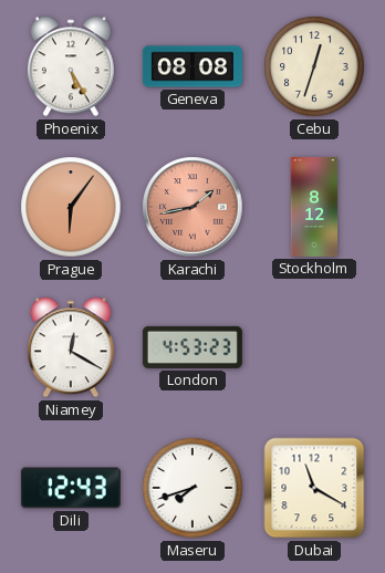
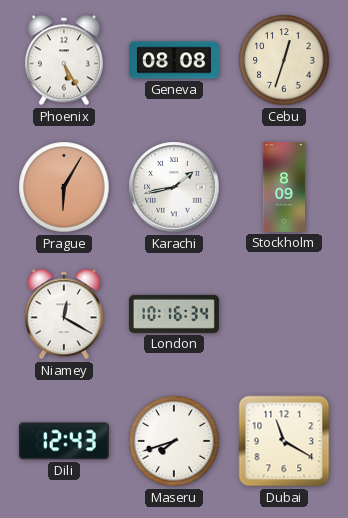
Prague: 6:06 -> 6:05
Karachi dial: salmon -> white
Stockholm: 8:12 -> 8:09
London: 4:53 -> 10:16
